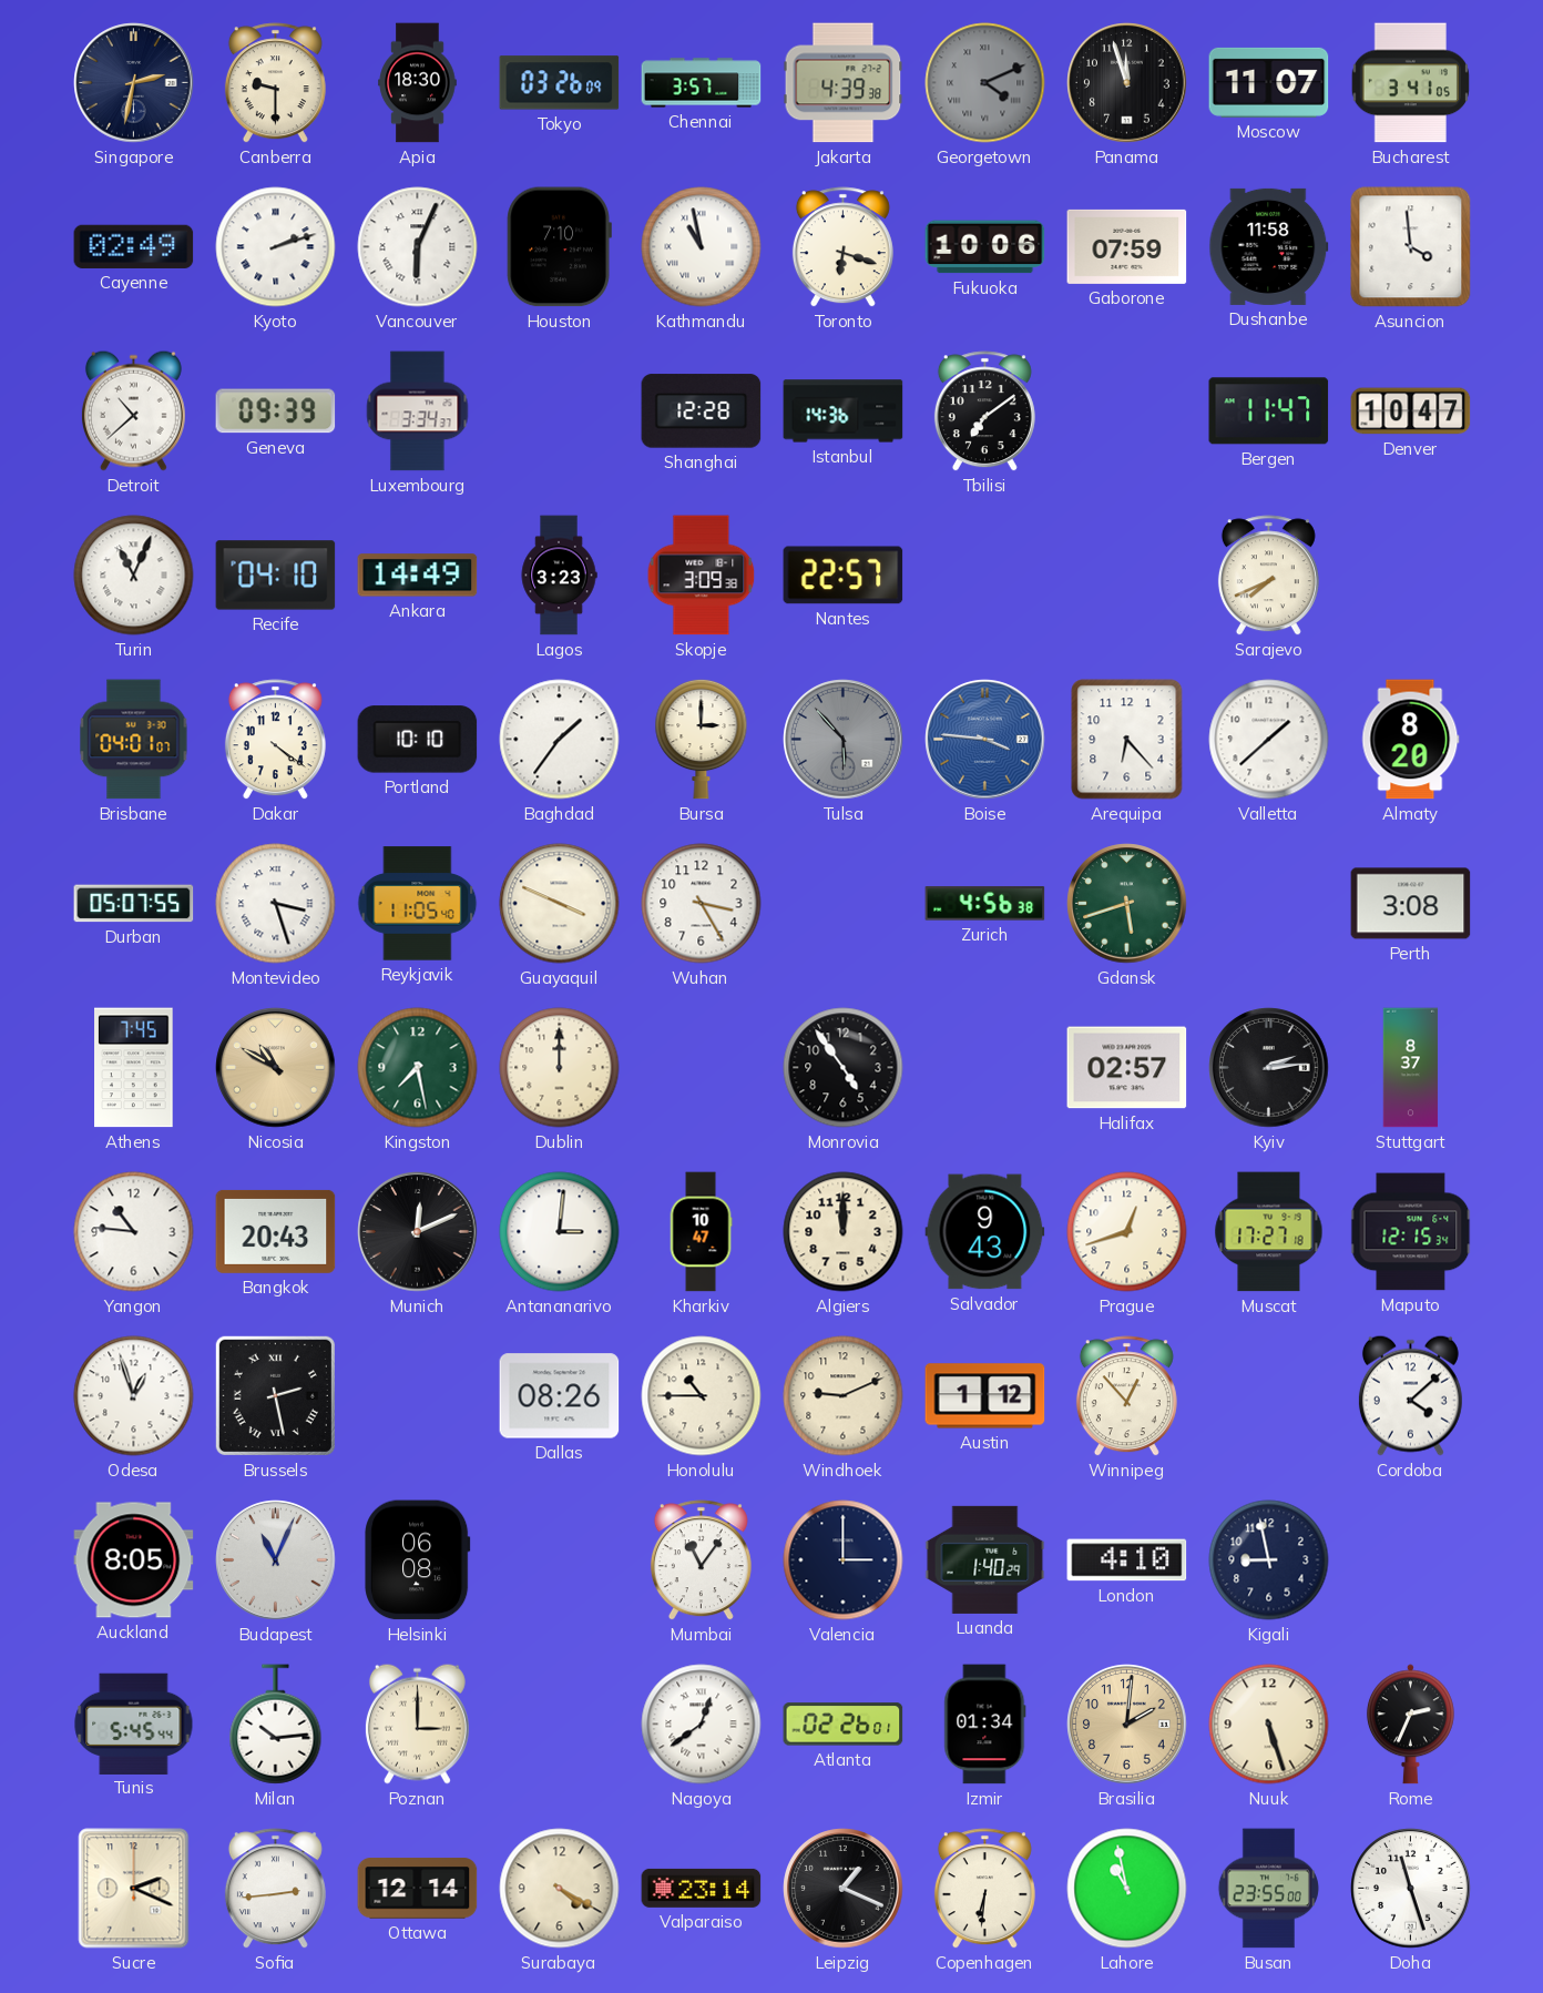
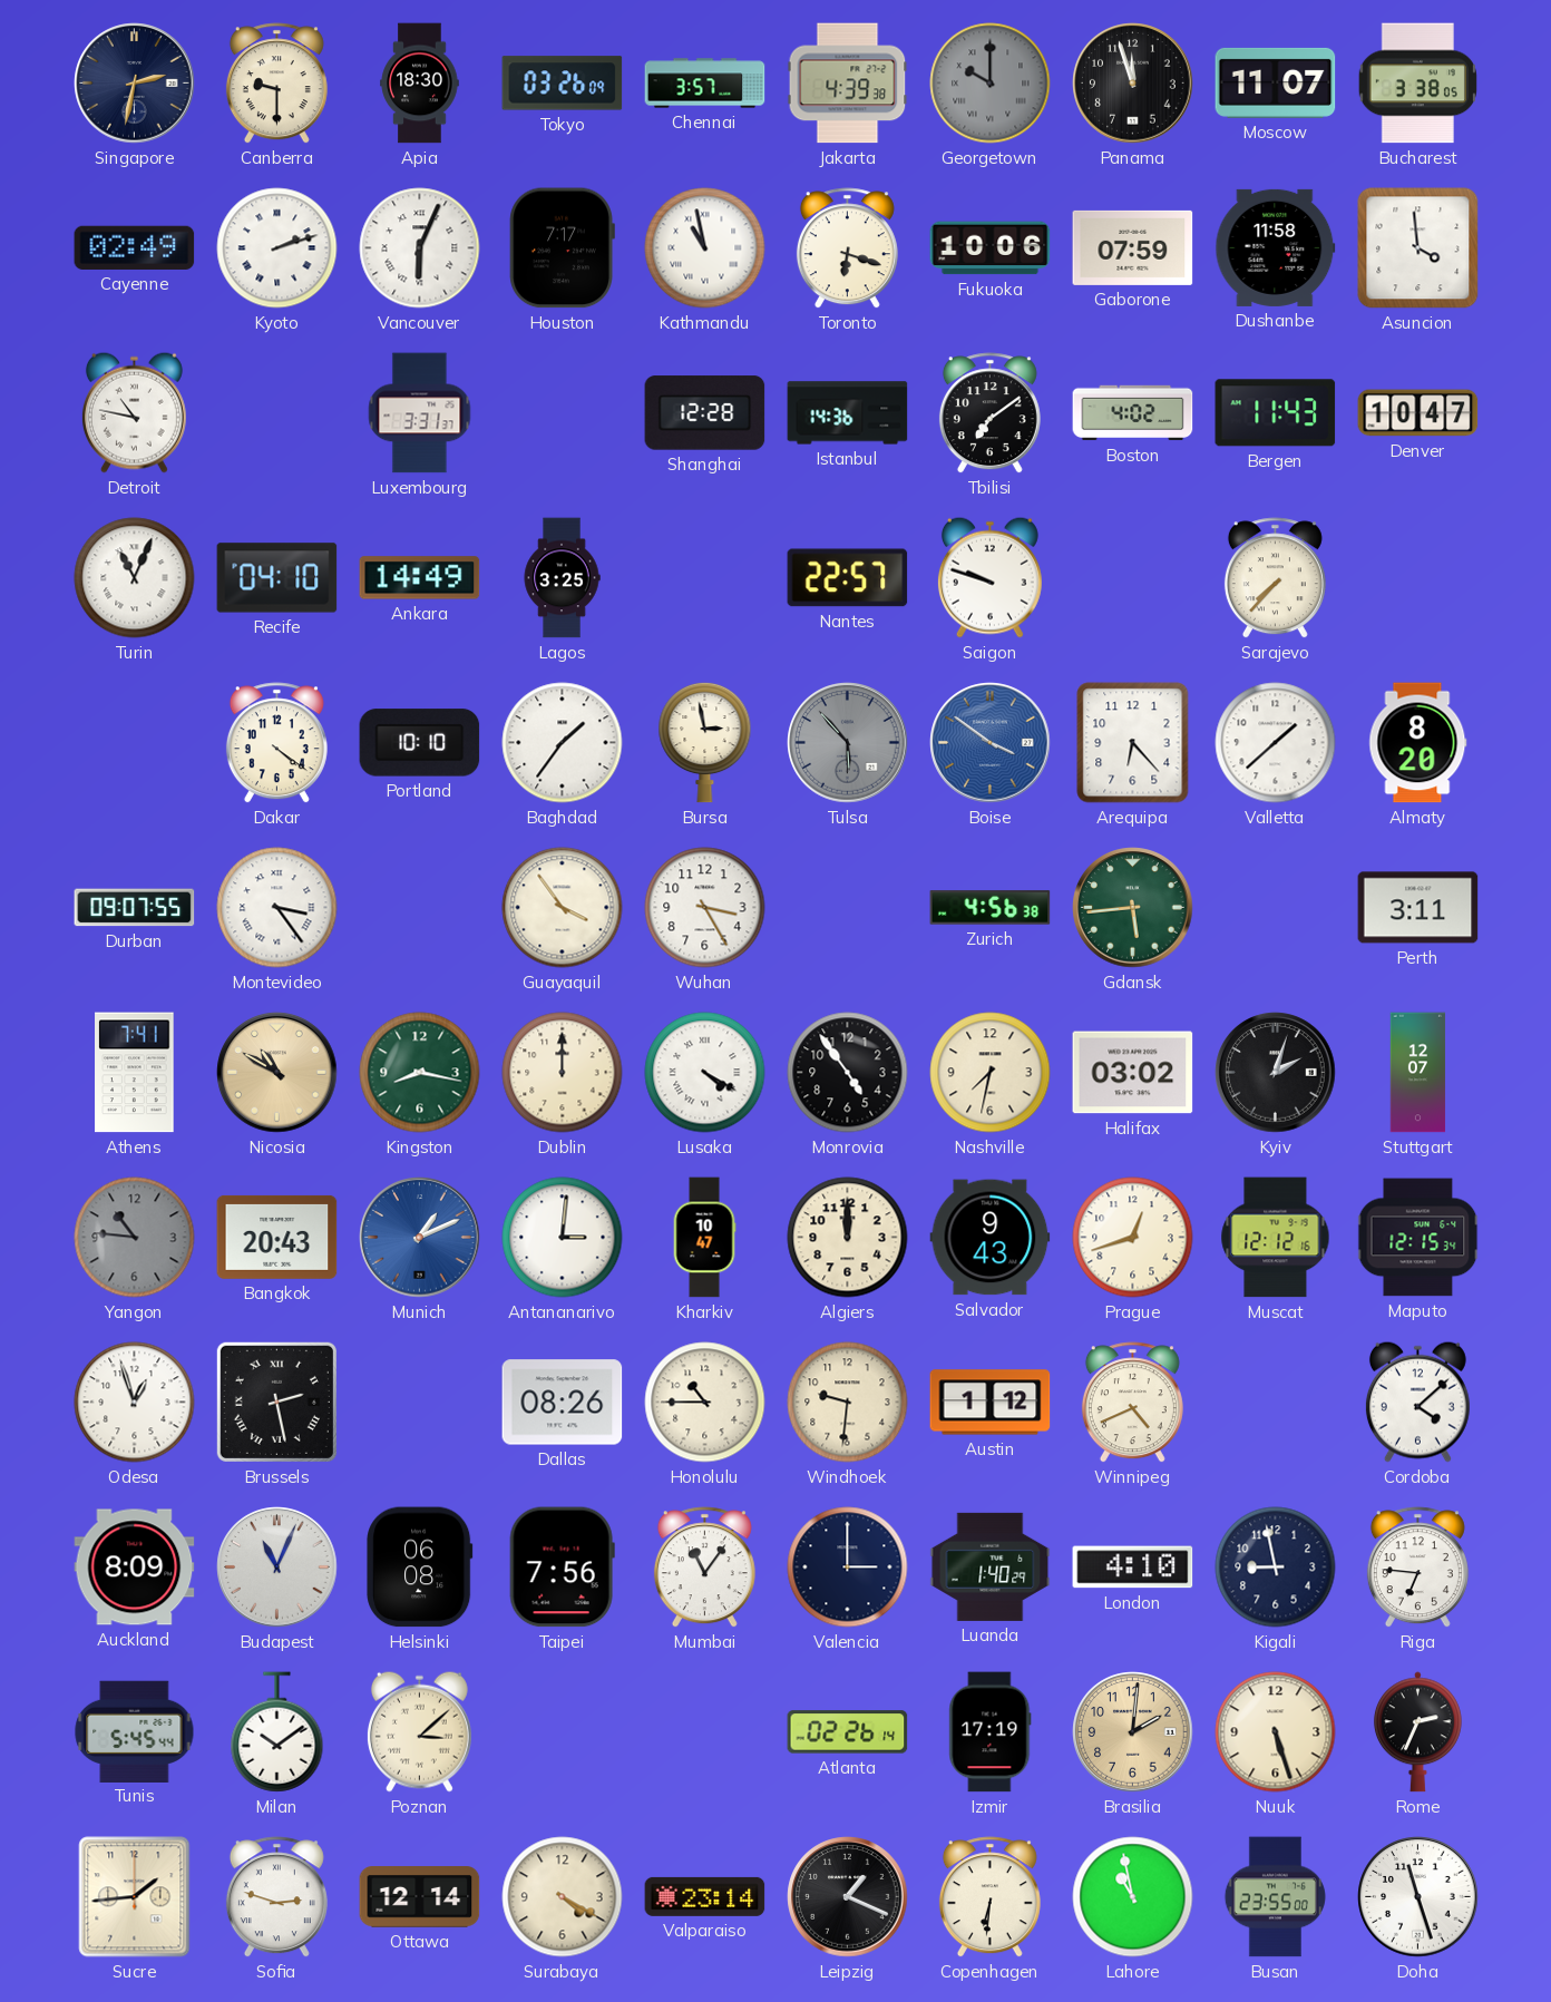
Georgetown: 4:11 -> 10:00
Bucharest: 3:41 -> 3:38
Houston: 7:10 -> 7:17
Detroit: 10:38 -> 10:47
Geneva: 09:39 -> none
Luxembourg: 3:34 -> 3:31
Boston: none -> 4:02
Bergen: 11:47 -> 11:43
Lagos: 3:23 -> 3:25
Skopje: 3:09 -> none
Saigon: none -> 9:48
Sarajevo: 7:41 -> 7:37
Brisbane: 04:01 -> none
Bursa: 3:00 -> 2:58
Boise: 3:46 -> 3:51
Durban: 05:07 -> 09:07
Montevideo: 3:27 -> 3:24
Reykjavik: 11:05 -> none
Guayaquil: 3:49 -> 3:54
Gdansk: 5:42 -> 5:44
Perth: 3:08 -> 3:11
Athens: 7:45 -> 7:41
Kingston: 7:28 -> 8:17
Lusaka: none -> 4:20
Nashville: none -> 7:32
Halifax: 02:57 -> 03:02
Kyiv: 2:14 -> 2:03
Stuttgart: 8:37 -> 12:07
Yangon dial: white -> grey
Munich: 12:11 -> 1:11
Munich dial: black -> blue
Muscat: 17:27 -> 12:12
Windhoek: 9:11 -> 9:31
Winnipeg: 12:53 -> 4:41
Auckland: 8:05 -> 8:09
Taipei: none -> 7:56
Riga: none -> 6:46
Milan: 10:14 -> 10:09
Poznan: 3:00 -> 3:08
Nagoya: 12:39 -> none
Atlanta: 02:26:01 -> 02:26:14
Izmir: 01:34 -> 17:19
Sucre: 2:19 -> 1:44
Sofia: 2:44 -> 2:48
